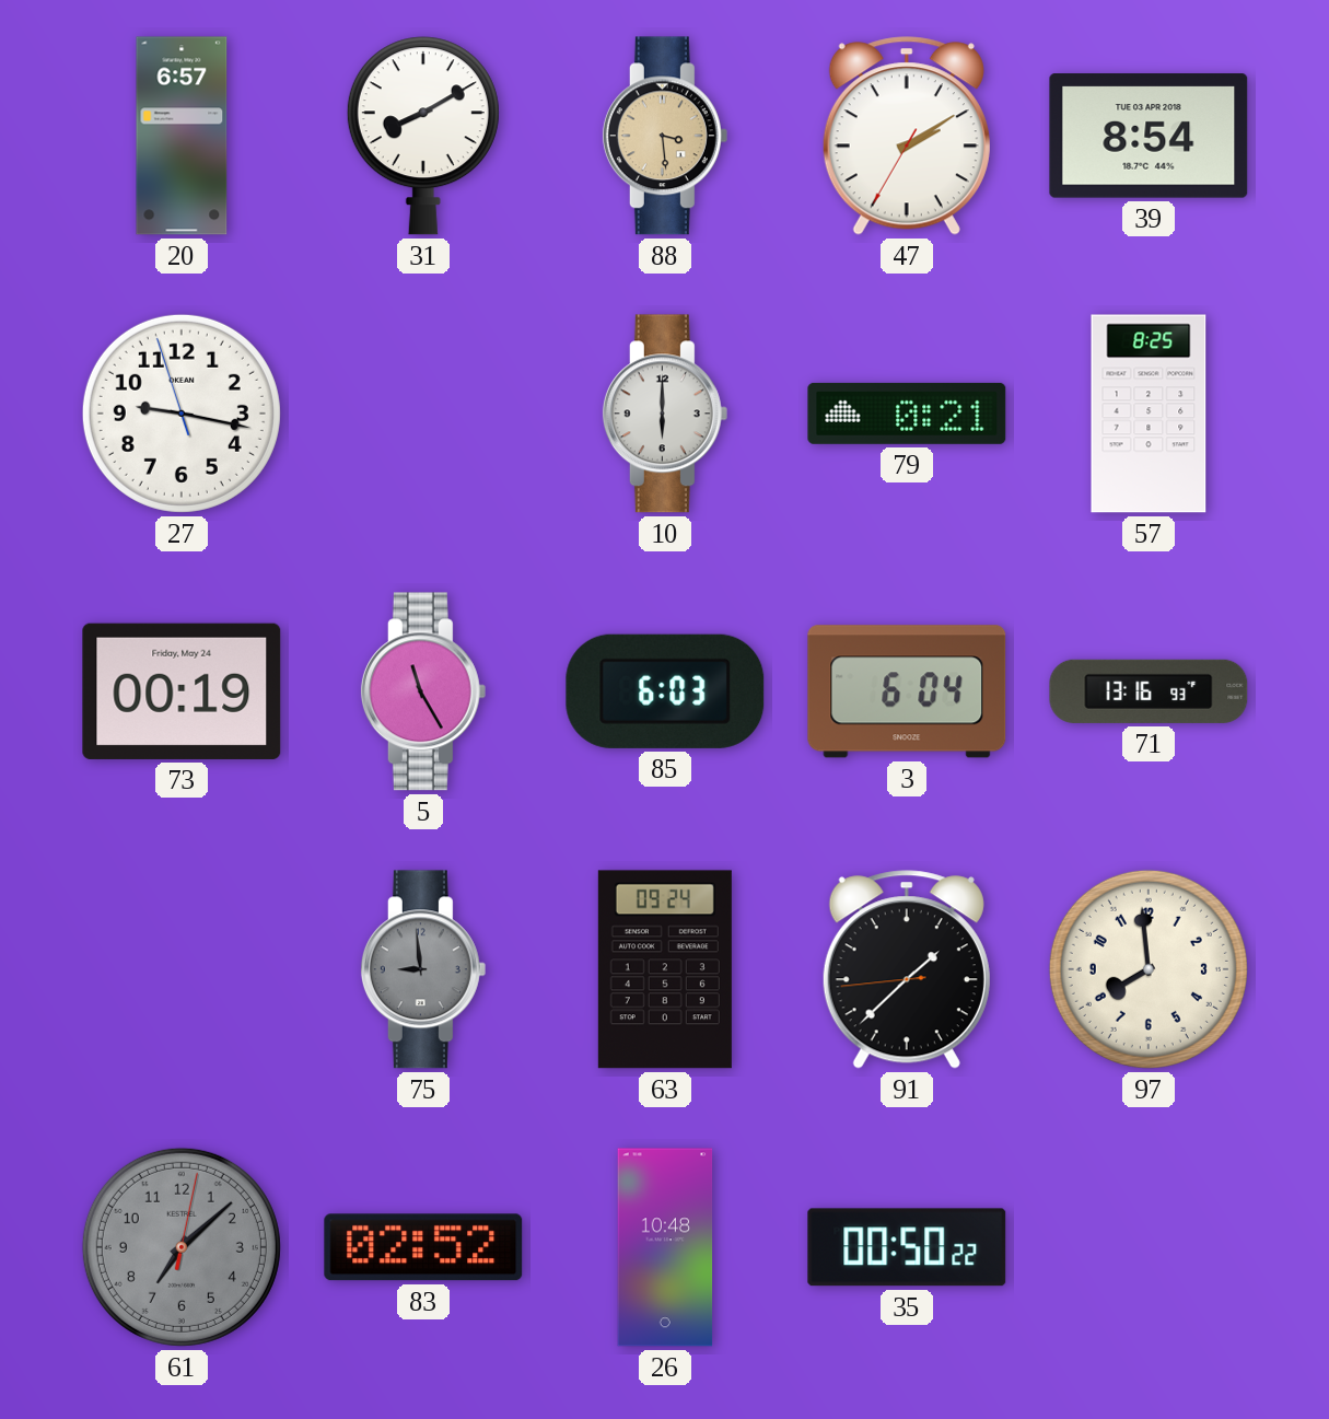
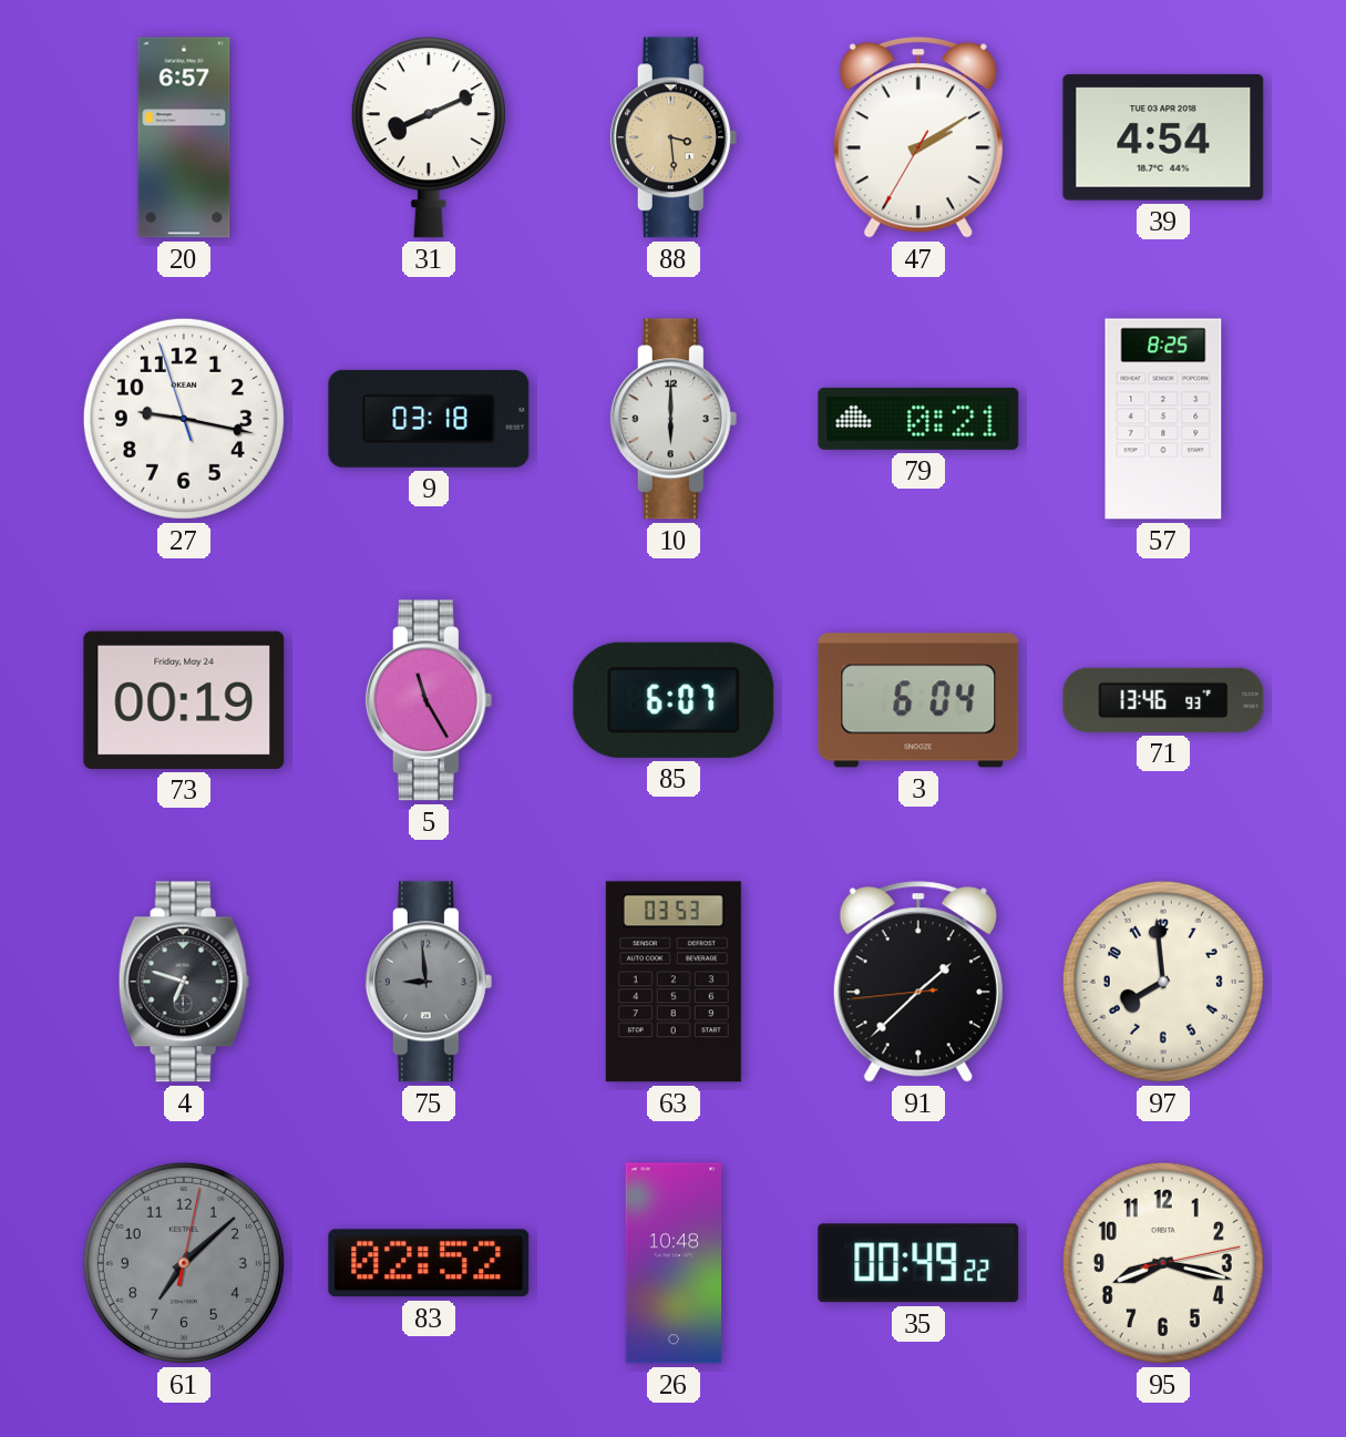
31: 8:10 -> 8:11
39: 8:54 -> 4:54
9: none -> 03:18
85: 6:03 -> 6:07
71: 13:16 -> 13:46
4: none -> 6:48
63: 09:24 -> 03:53
35: 00:50 -> 00:49
95: none -> 8:17
